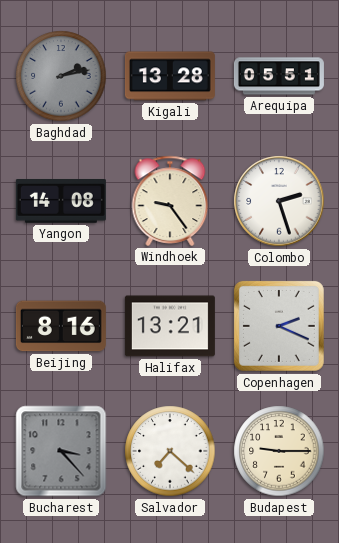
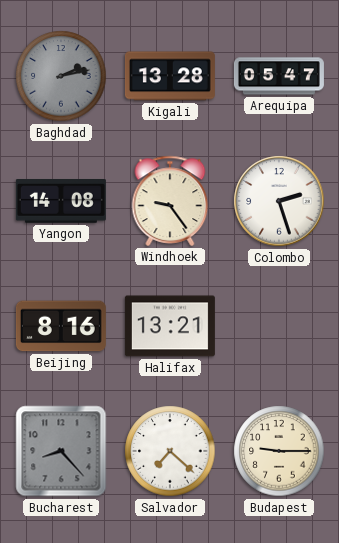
Arequipa: 05:51 -> 05:47
Copenhagen: 2:19 -> none
Bucharest: 3:23 -> 8:23
